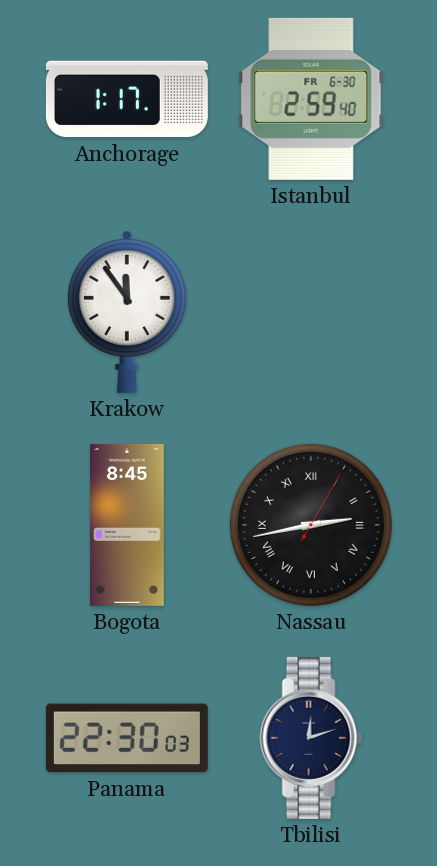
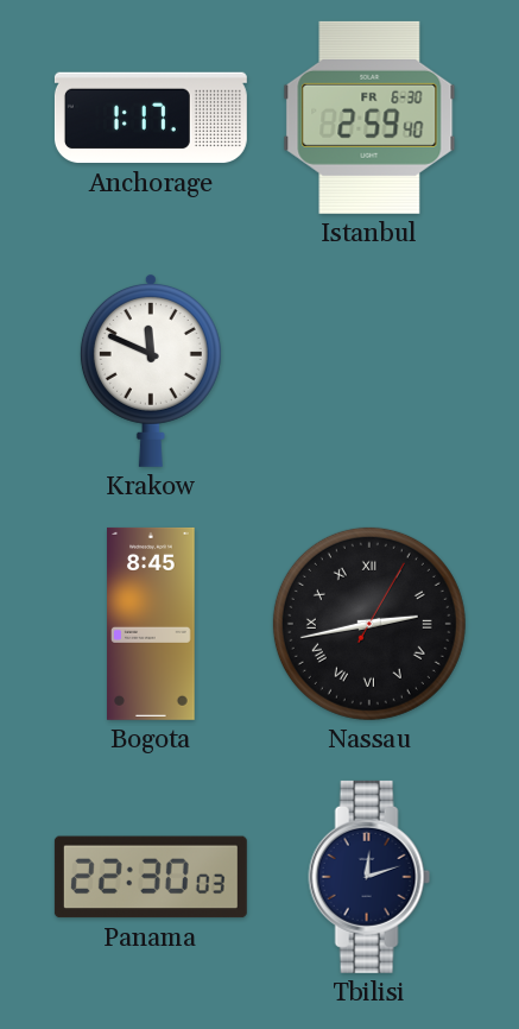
Krakow: 11:54 -> 11:49
